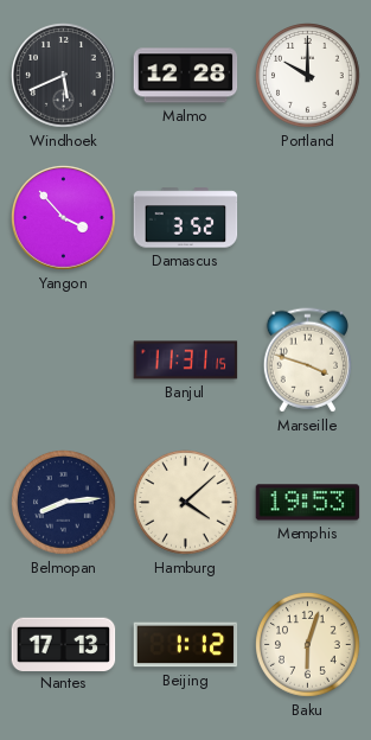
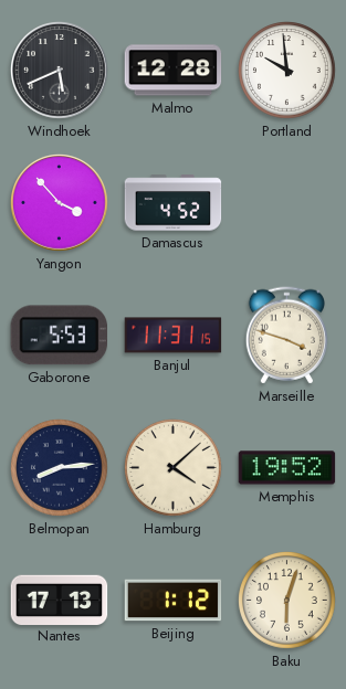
Portland: 10:00 -> 9:59
Damascus: 3:52 -> 4:52
Gaborone: none -> 5:53
Memphis: 19:53 -> 19:52
